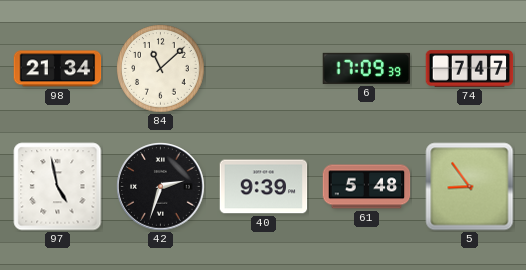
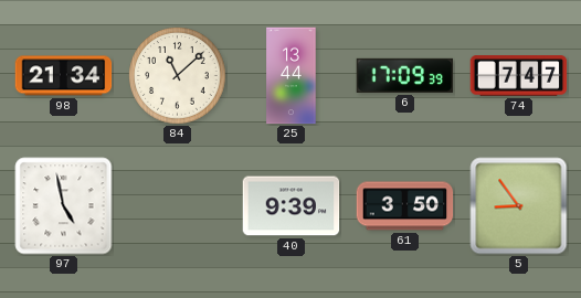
25: none -> 13:44
42: 2:33 -> none
61: 5:48 -> 3:50
